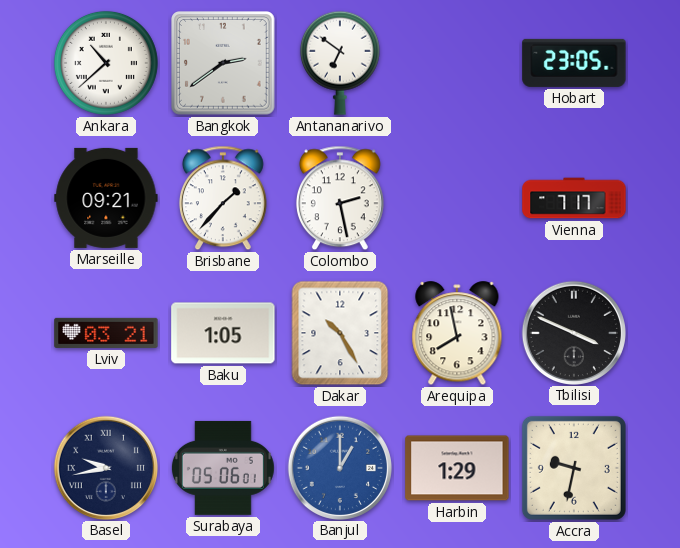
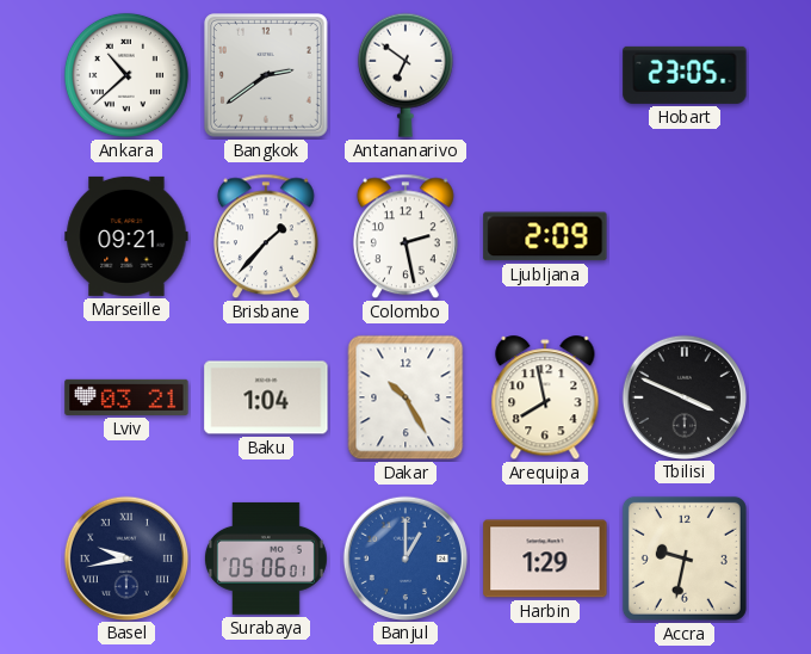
Ljubljana: none -> 2:09
Vienna: 7:17 -> none
Baku: 1:05 -> 1:04
